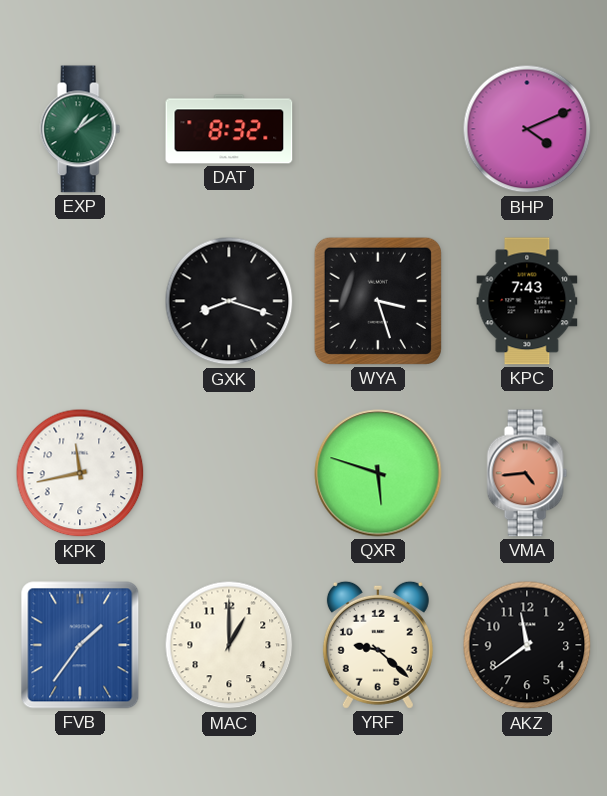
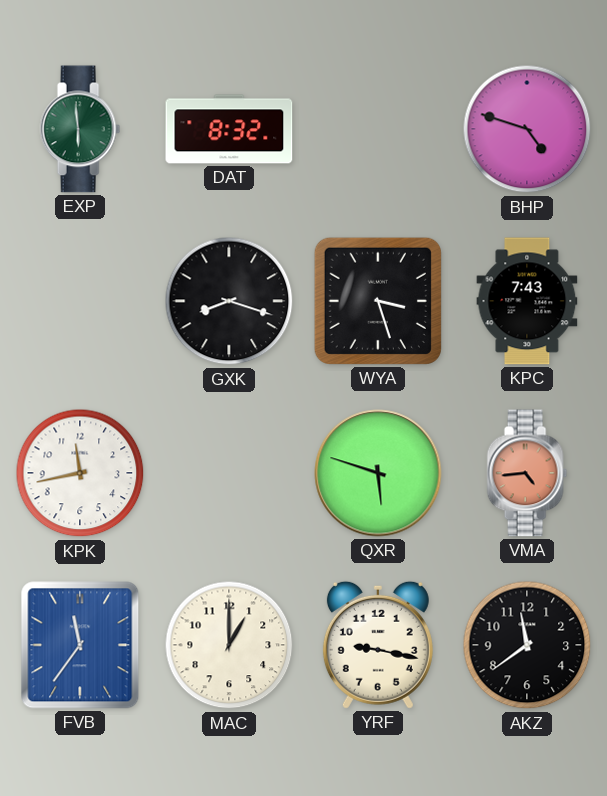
EXP: 1:09 -> 5:59
BHP: 4:11 -> 4:48
FVB: 1:36 -> 11:36
YRF: 9:22 -> 9:17
